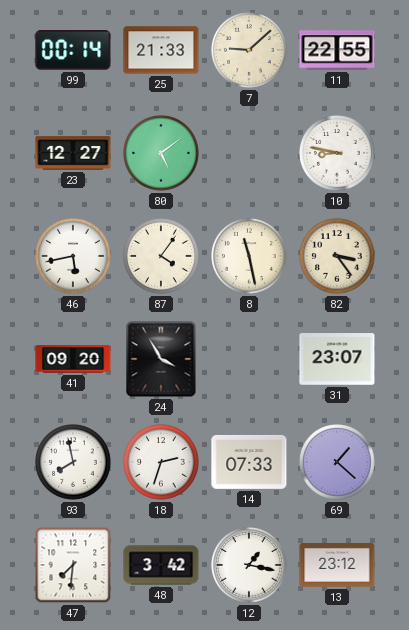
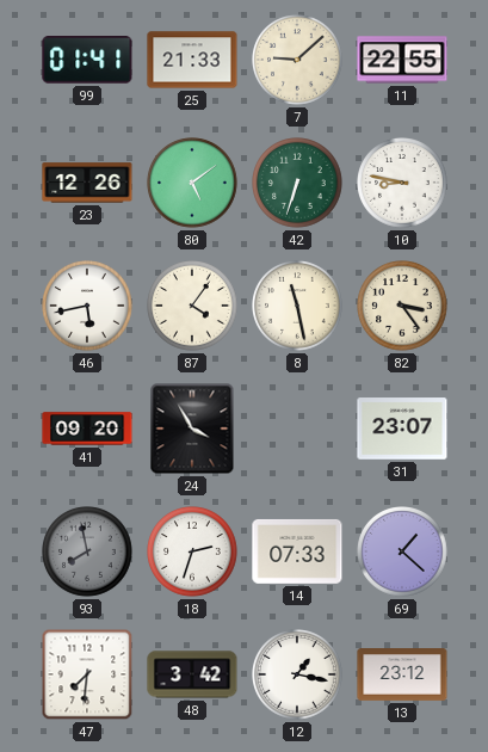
99: 00:14 -> 01:41
23: 12:27 -> 12:26
42: none -> 6:33
93 dial: white -> grey
